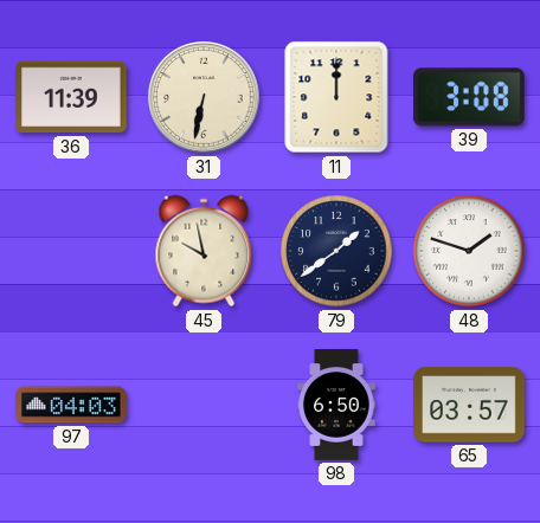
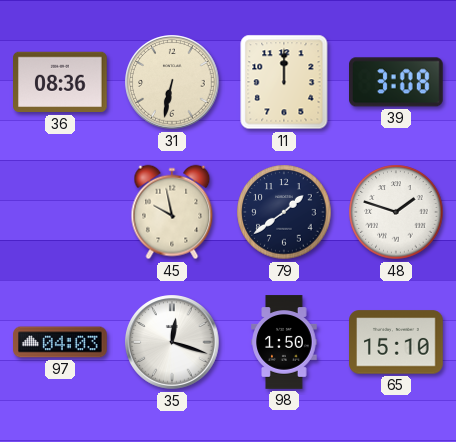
36: 11:39 -> 08:36
35: none -> 12:18
98: 6:50 -> 1:50
65: 03:57 -> 15:10
